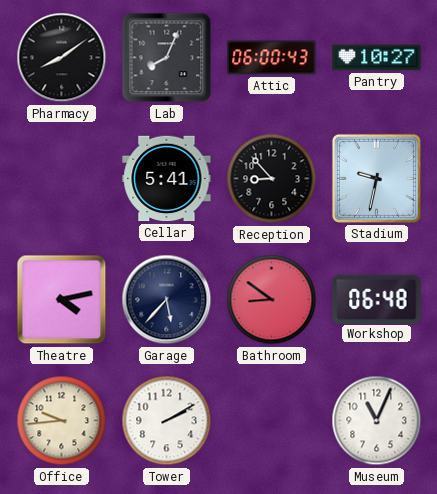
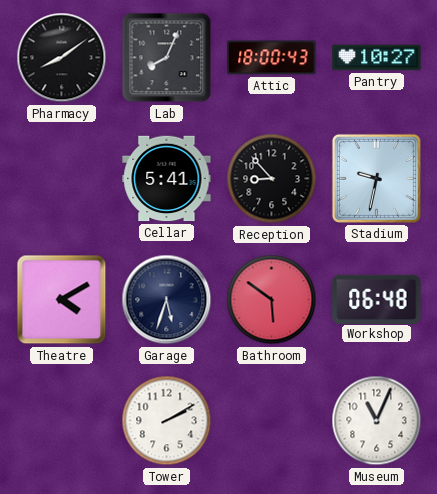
Attic: 06:00 -> 18:00
Theatre: 4:13 -> 4:10
Garage: 5:37 -> 5:33
Bathroom: 8:51 -> 5:51
Office: 9:44 -> none
